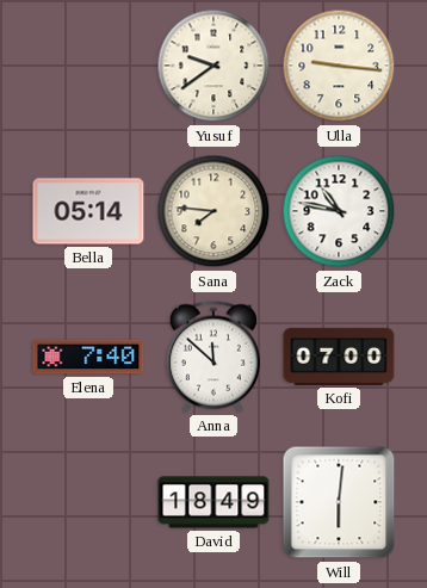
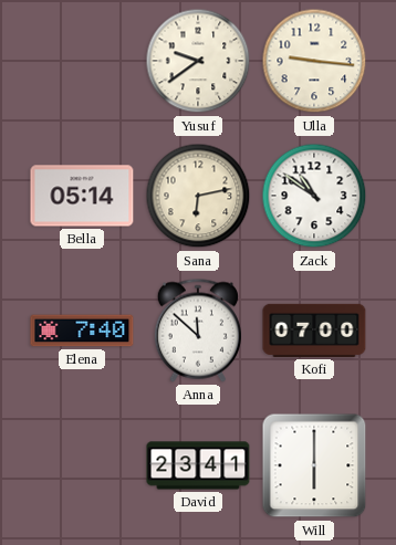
Sana: 7:46 -> 6:13
Zack: 10:47 -> 10:51
David: 18:49 -> 23:41
Will: 6:01 -> 6:00
